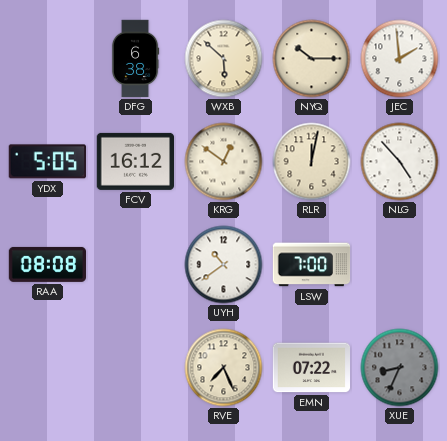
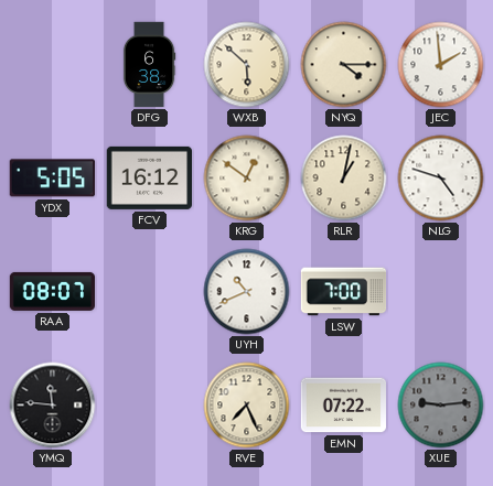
NYQ: 10:15 -> 4:15
RLR: 12:02 -> 1:02
NLG: 4:53 -> 4:48
RAA: 08:08 -> 08:07
UYH: 10:39 -> 10:41
YMQ: none -> 11:46
XUE: 8:34 -> 9:14
